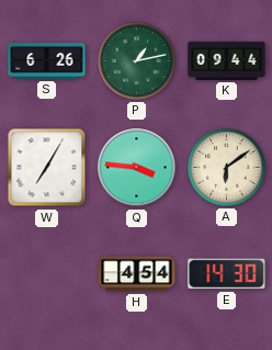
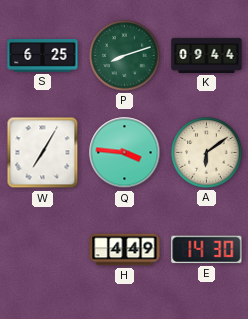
S: 6:26 -> 6:25
P: 1:13 -> 8:12
H: 4:54 -> 4:49
